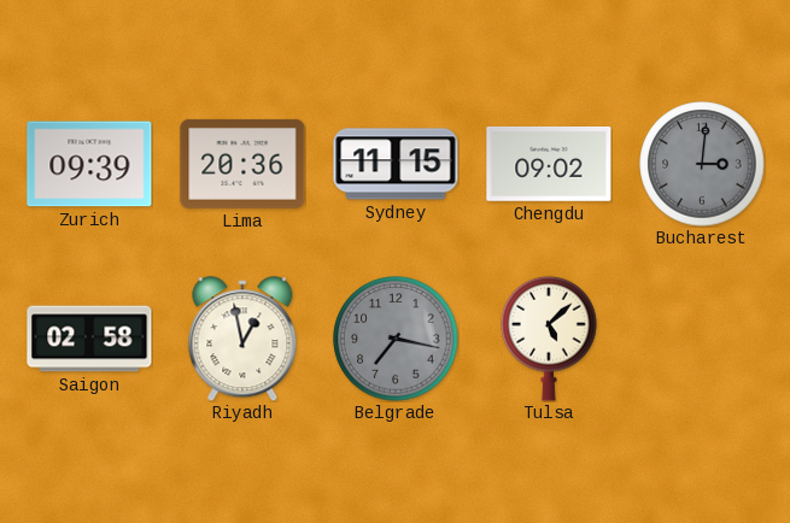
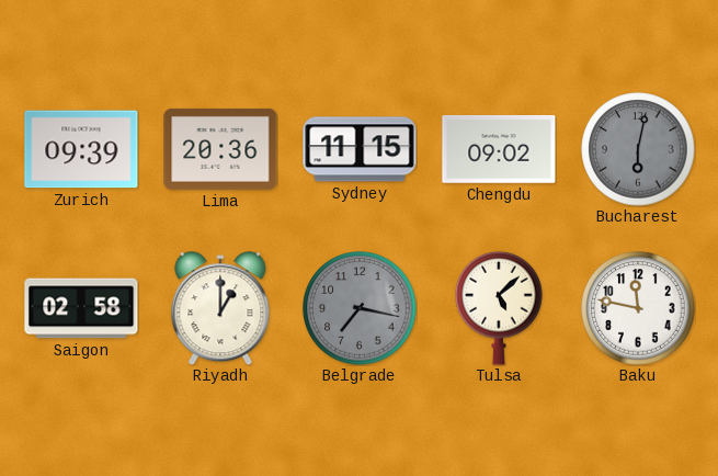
Bucharest: 3:01 -> 6:02
Riyadh: 12:58 -> 1:00
Baku: none -> 11:47
